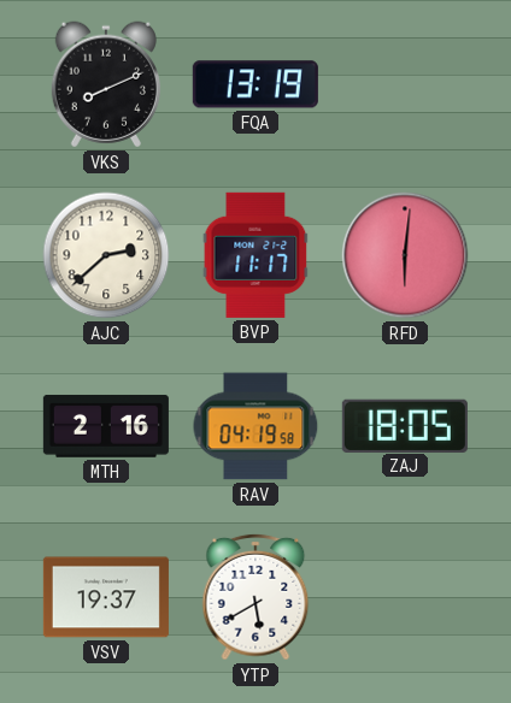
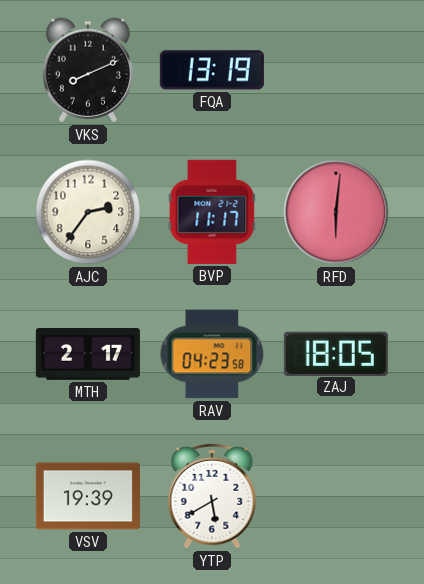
AJC: 2:38 -> 2:36
MTH: 2:16 -> 2:17
RAV: 04:19 -> 04:23
VSV: 19:37 -> 19:39
